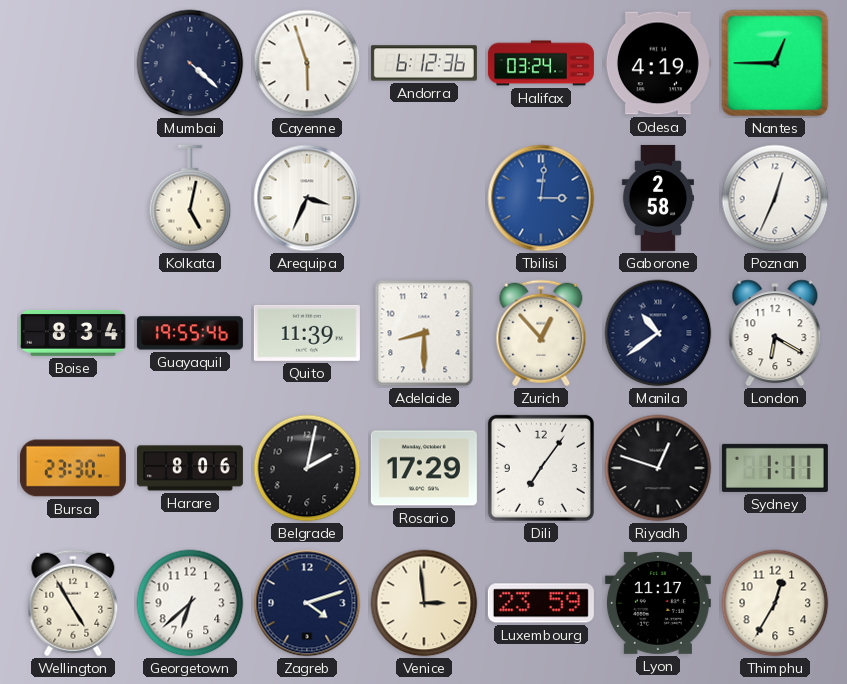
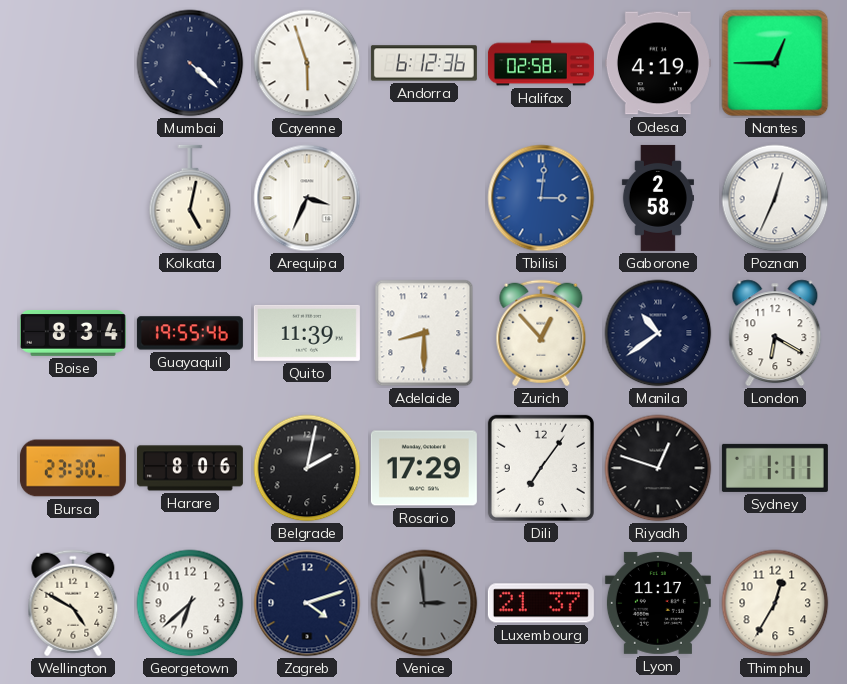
Halifax: 03:24 -> 02:58
Wellington: 4:55 -> 4:50
Venice dial: cream -> grey
Luxembourg: 23:59 -> 21:37
